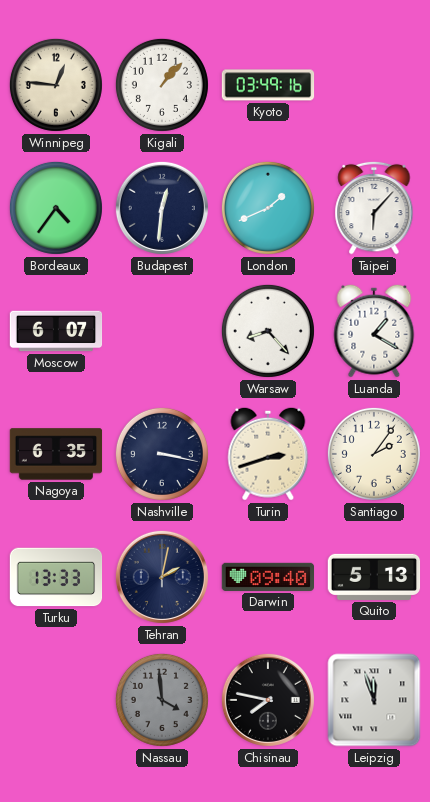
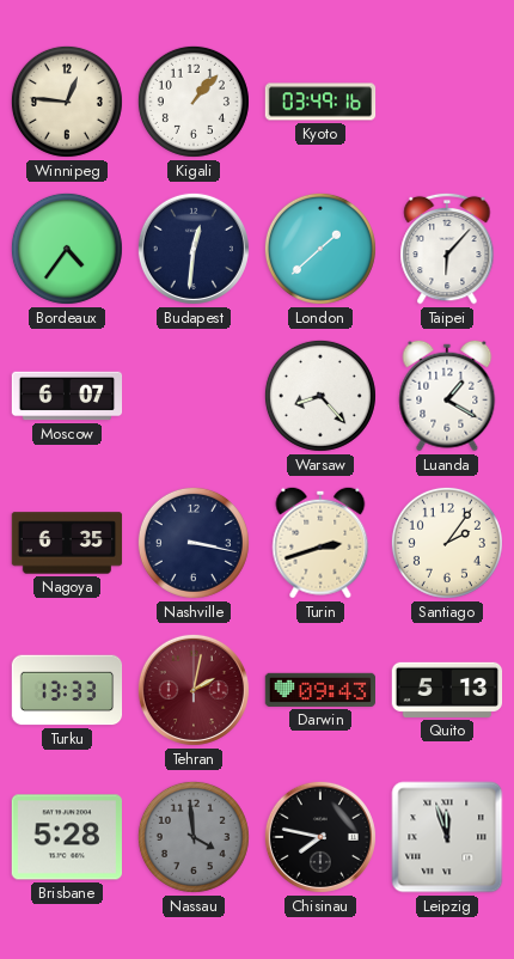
London: 1:41 -> 1:38
Tehran dial: navy -> burgundy
Darwin: 09:40 -> 09:43
Brisbane: none -> 5:28
